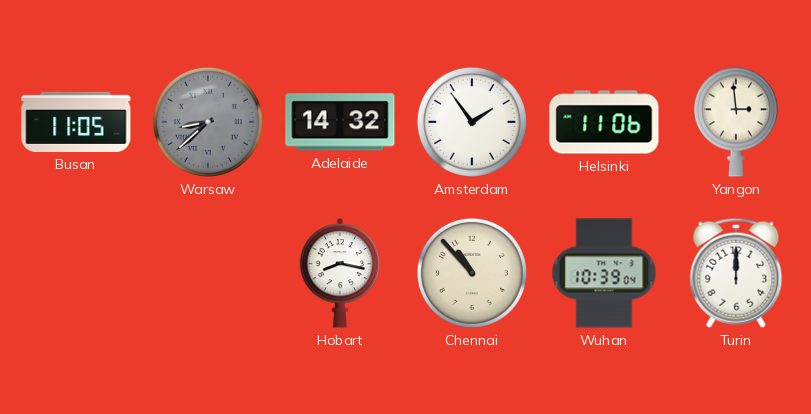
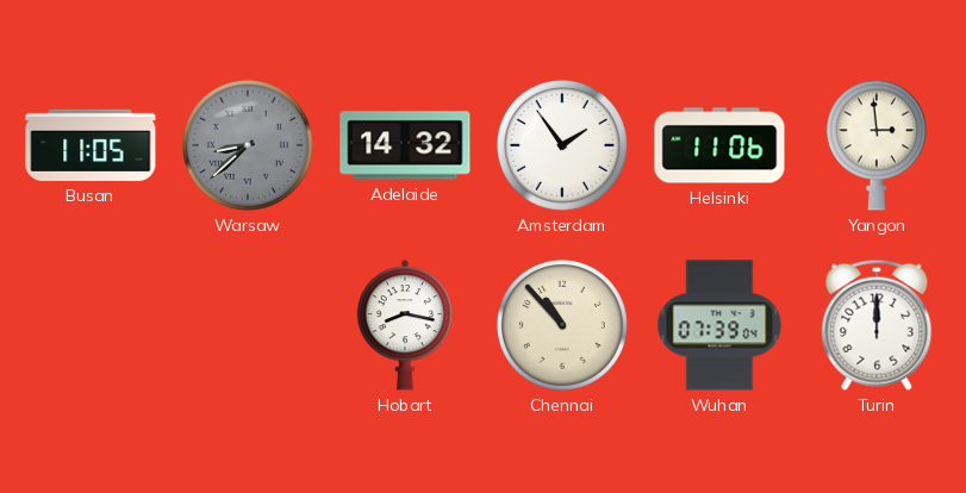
Wuhan: 10:39 -> 07:39
